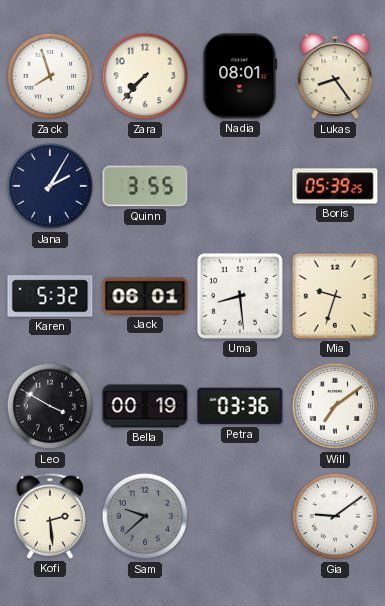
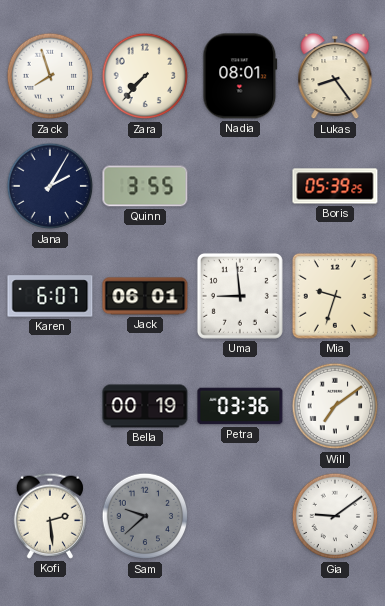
Karen: 5:32 -> 6:07
Uma: 8:29 -> 8:59
Leo: 3:50 -> none
